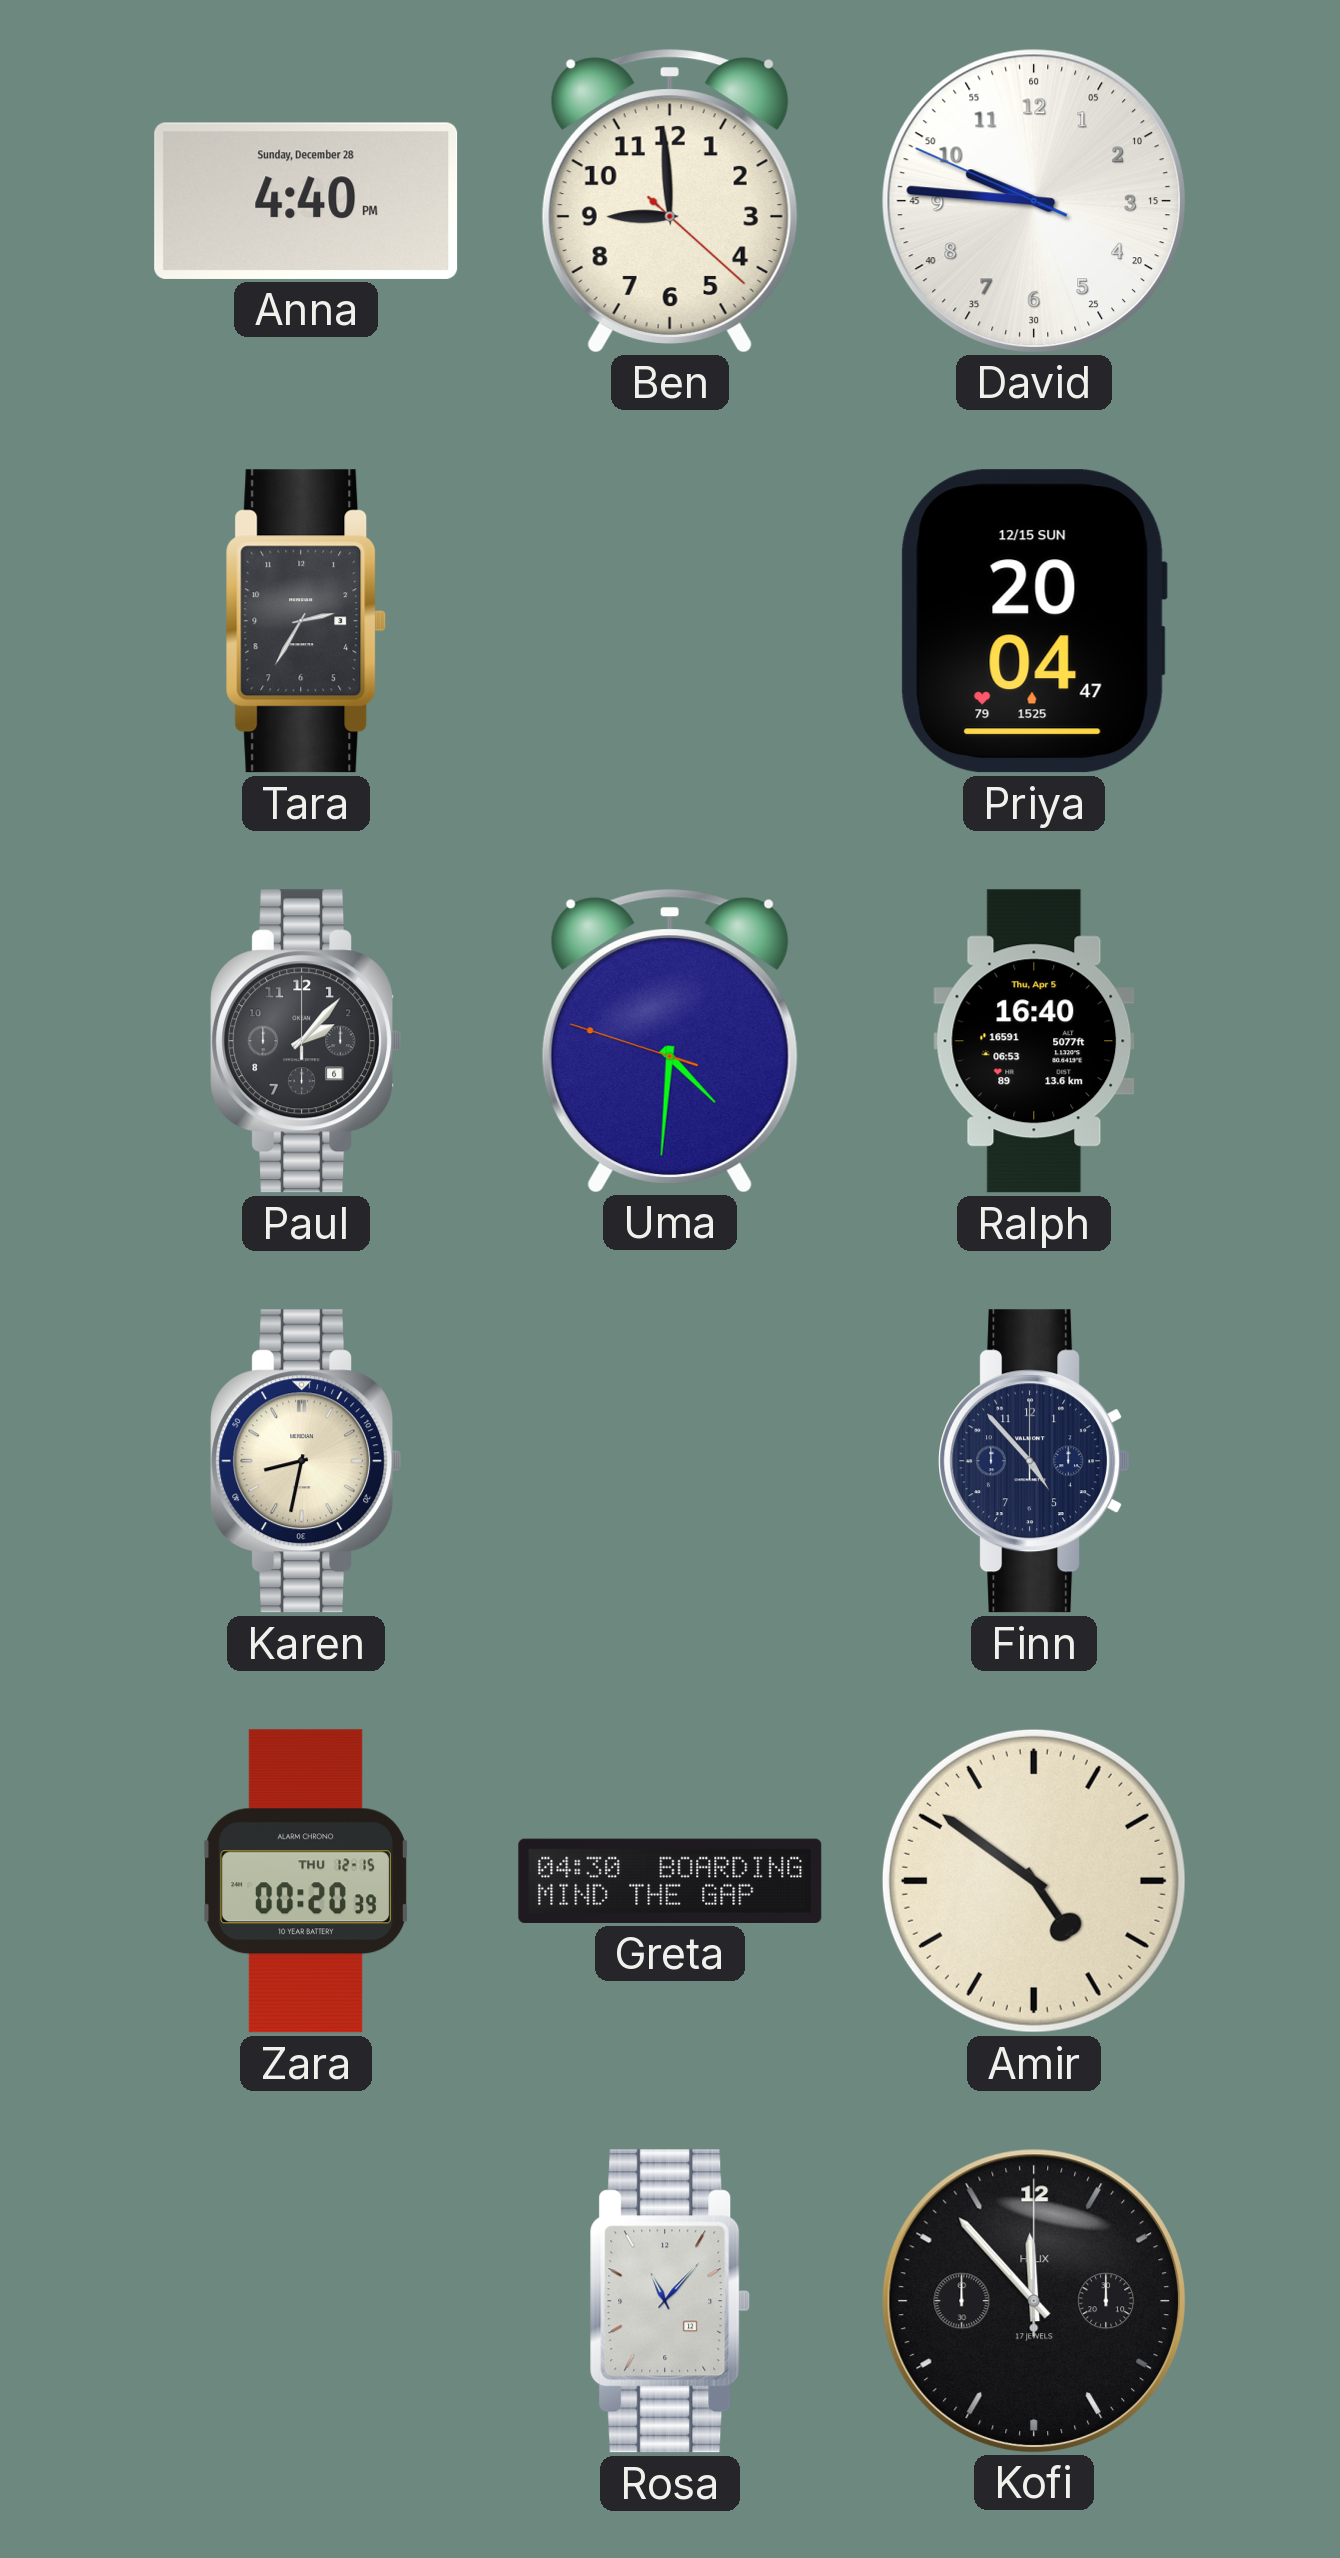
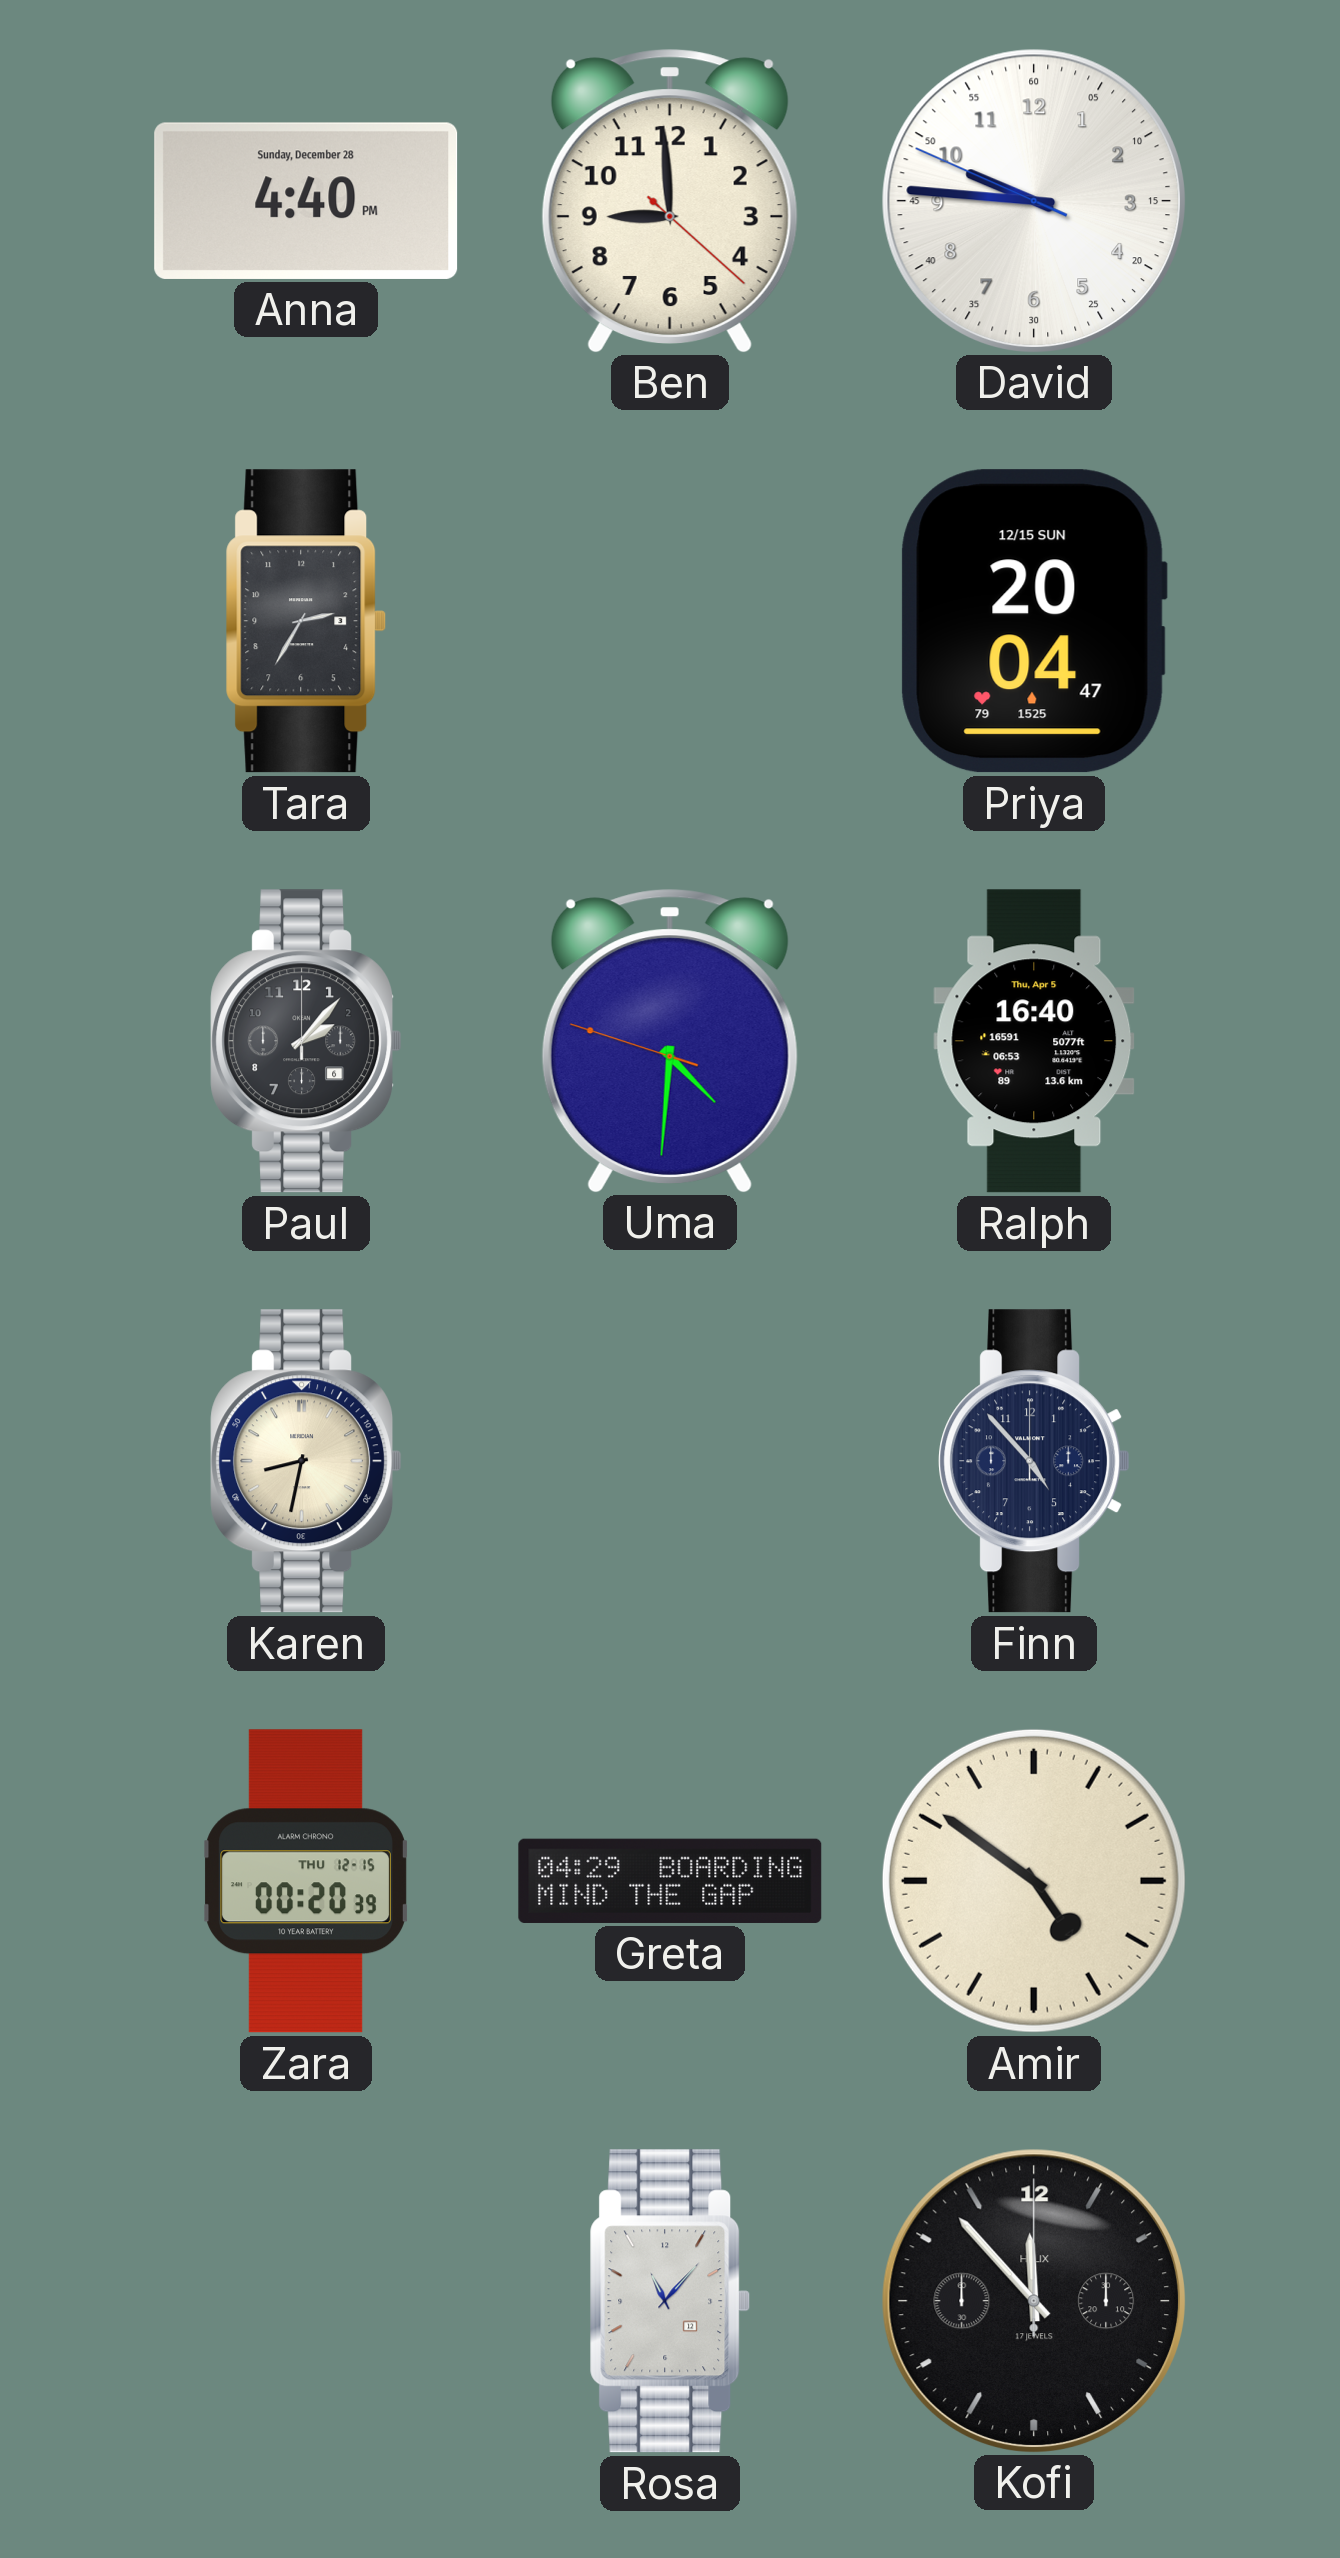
Greta: 04:30 -> 04:29
